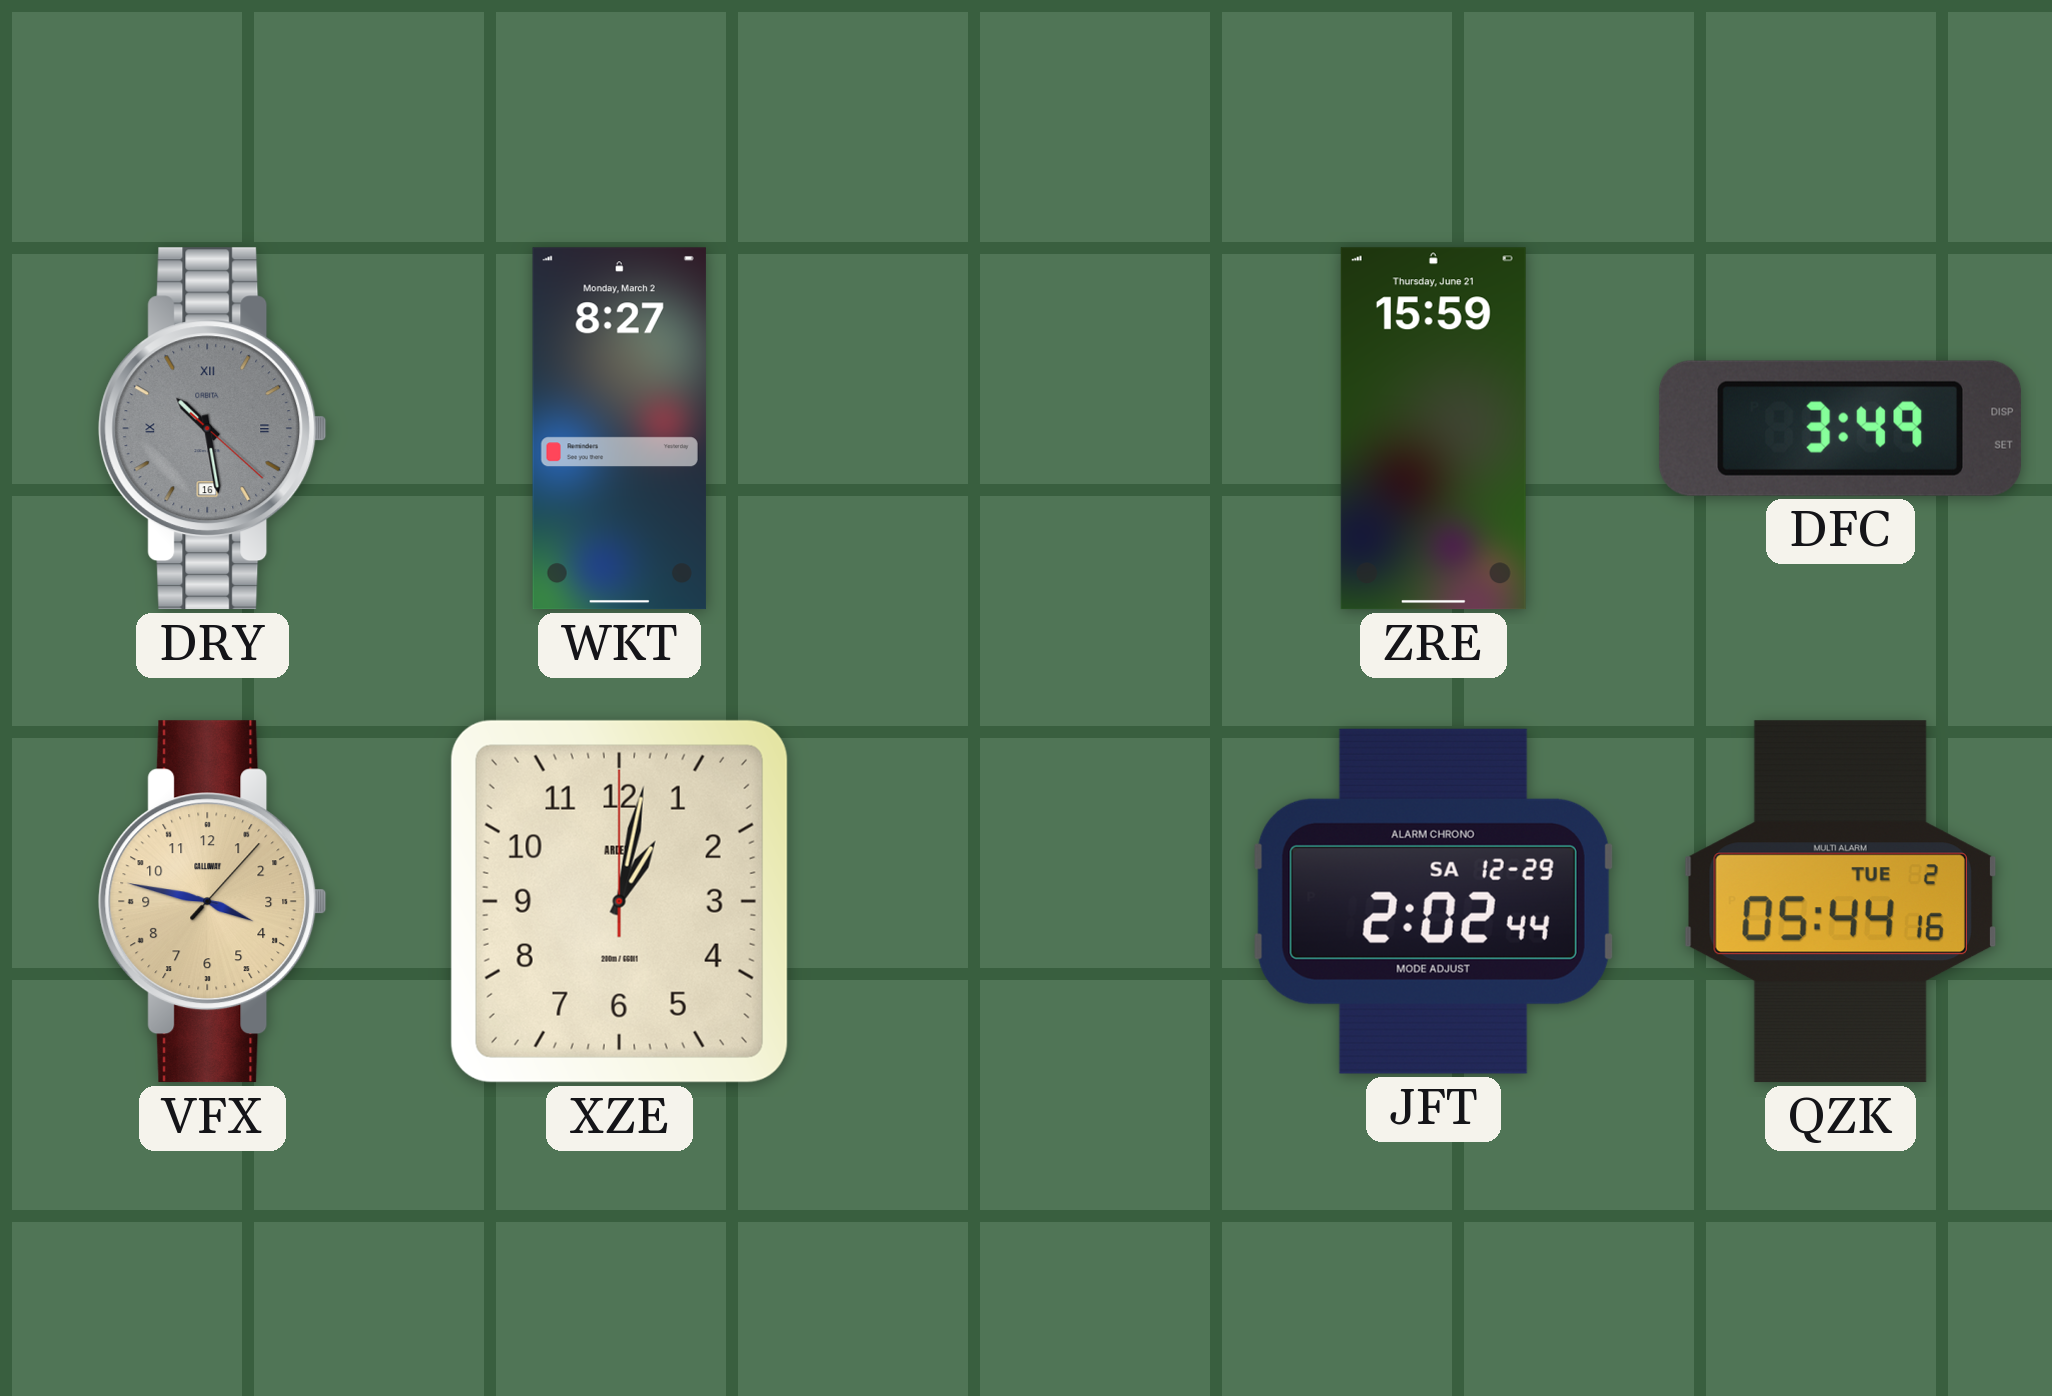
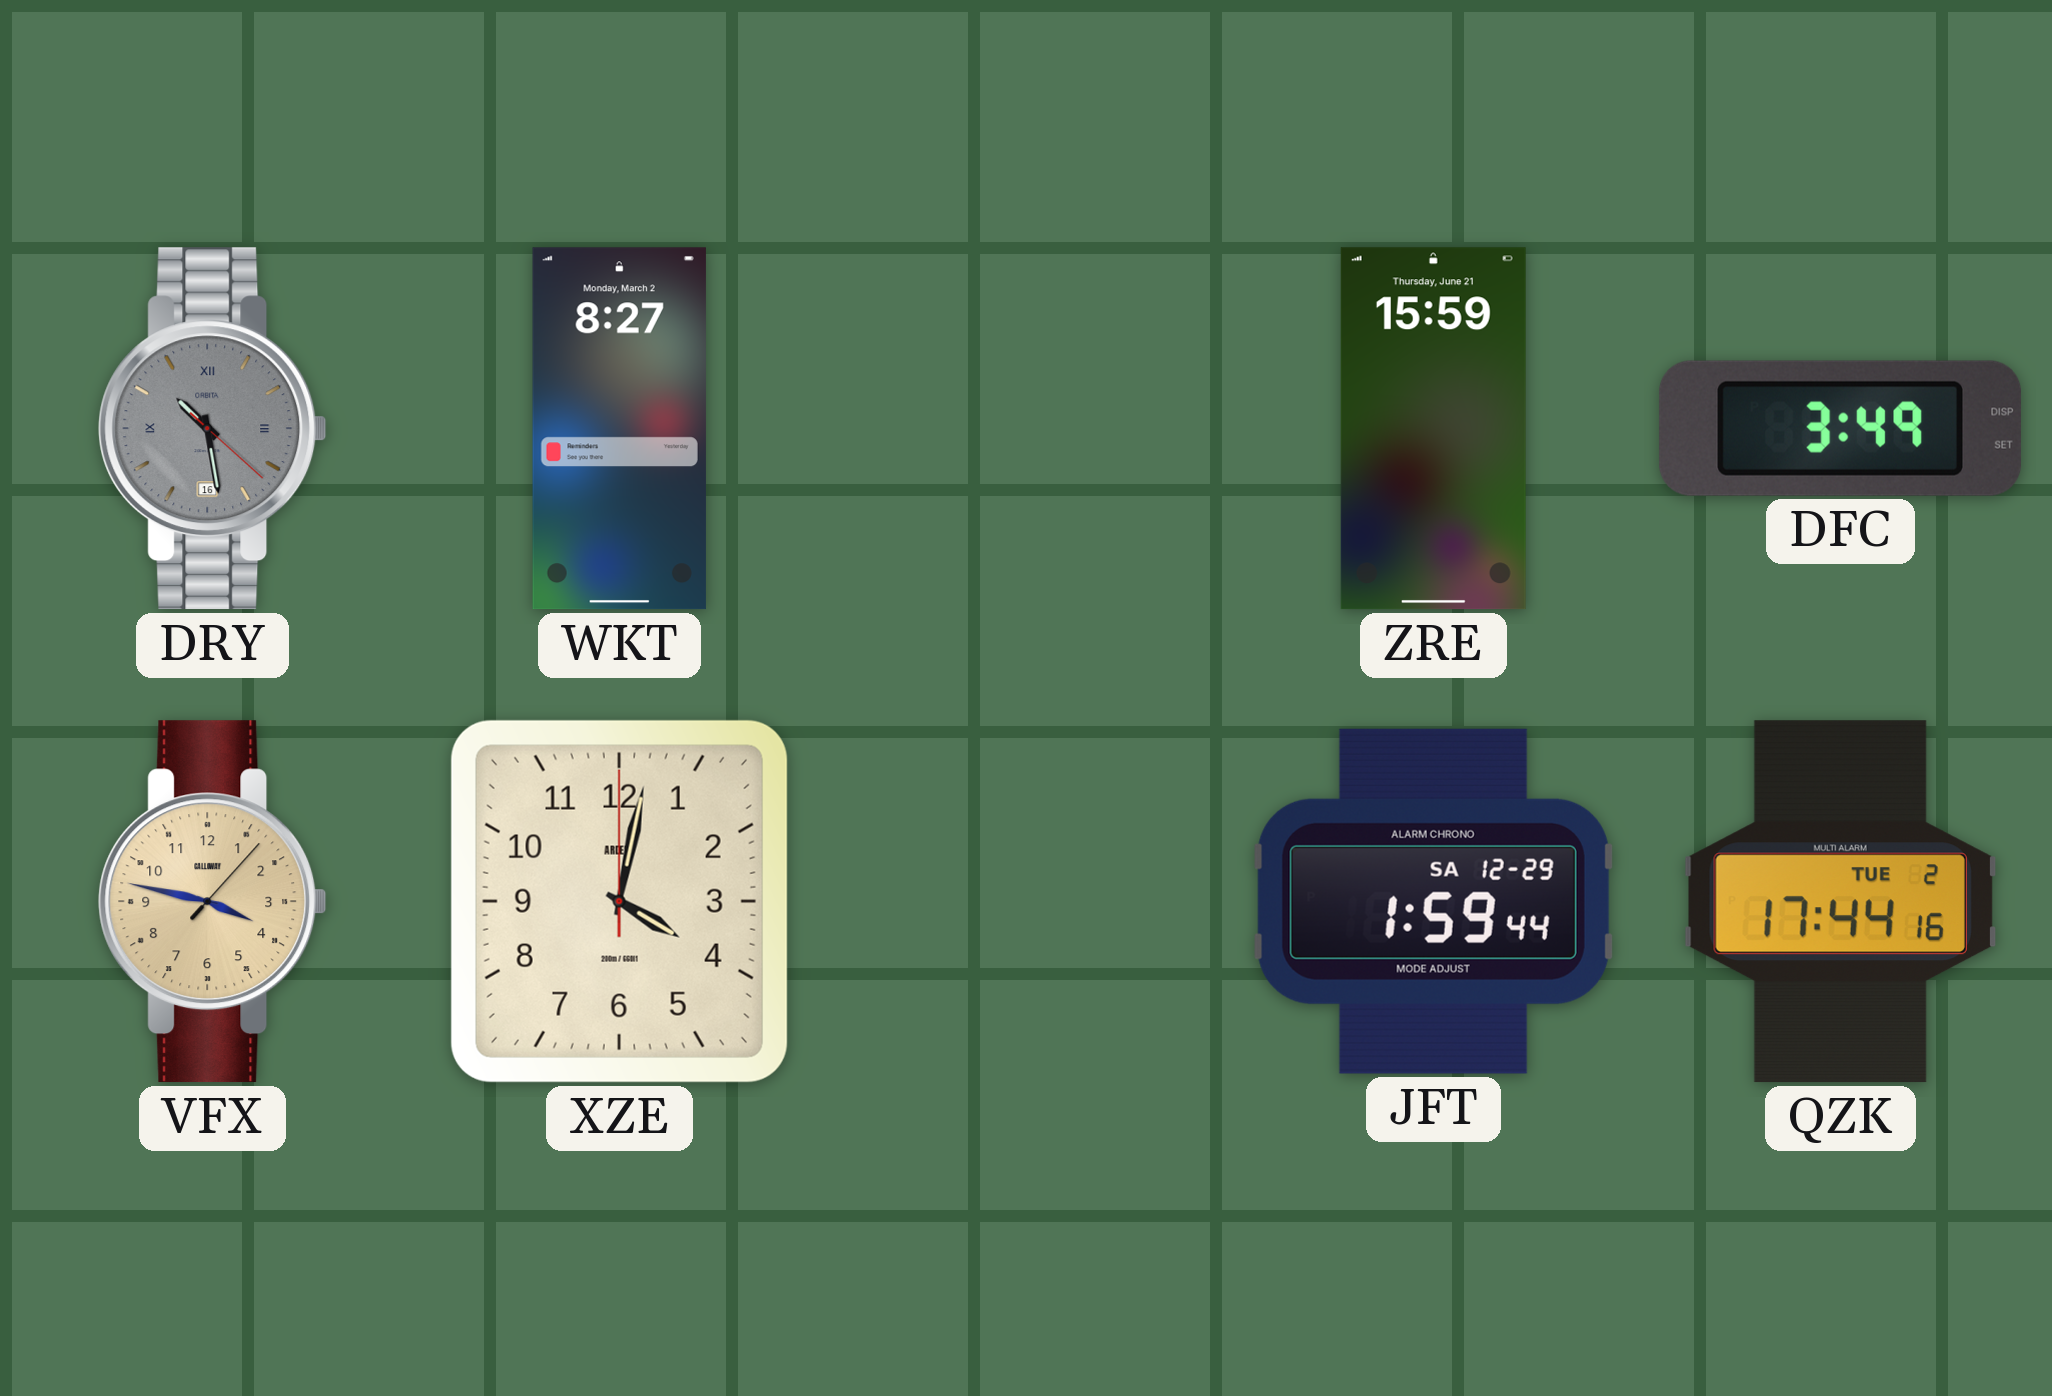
XZE: 1:02 -> 4:02
JFT: 2:02 -> 1:59
QZK: 05:44 -> 17:44
